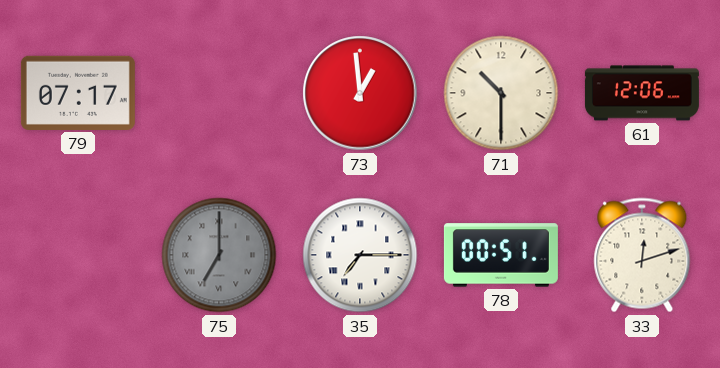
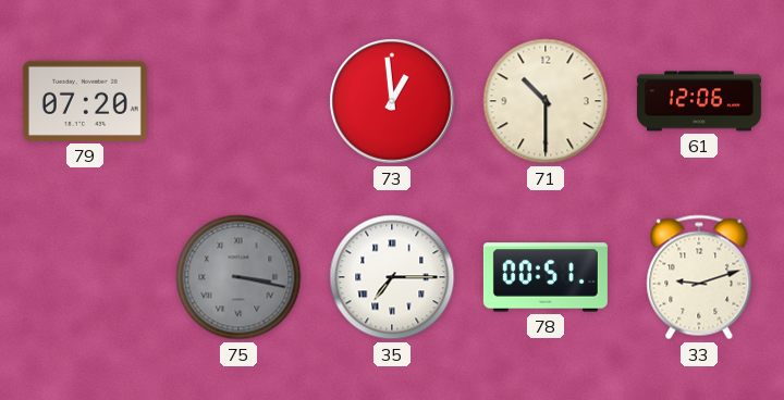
79: 07:17 -> 07:20
75: 7:00 -> 3:17
33: 12:12 -> 9:12
